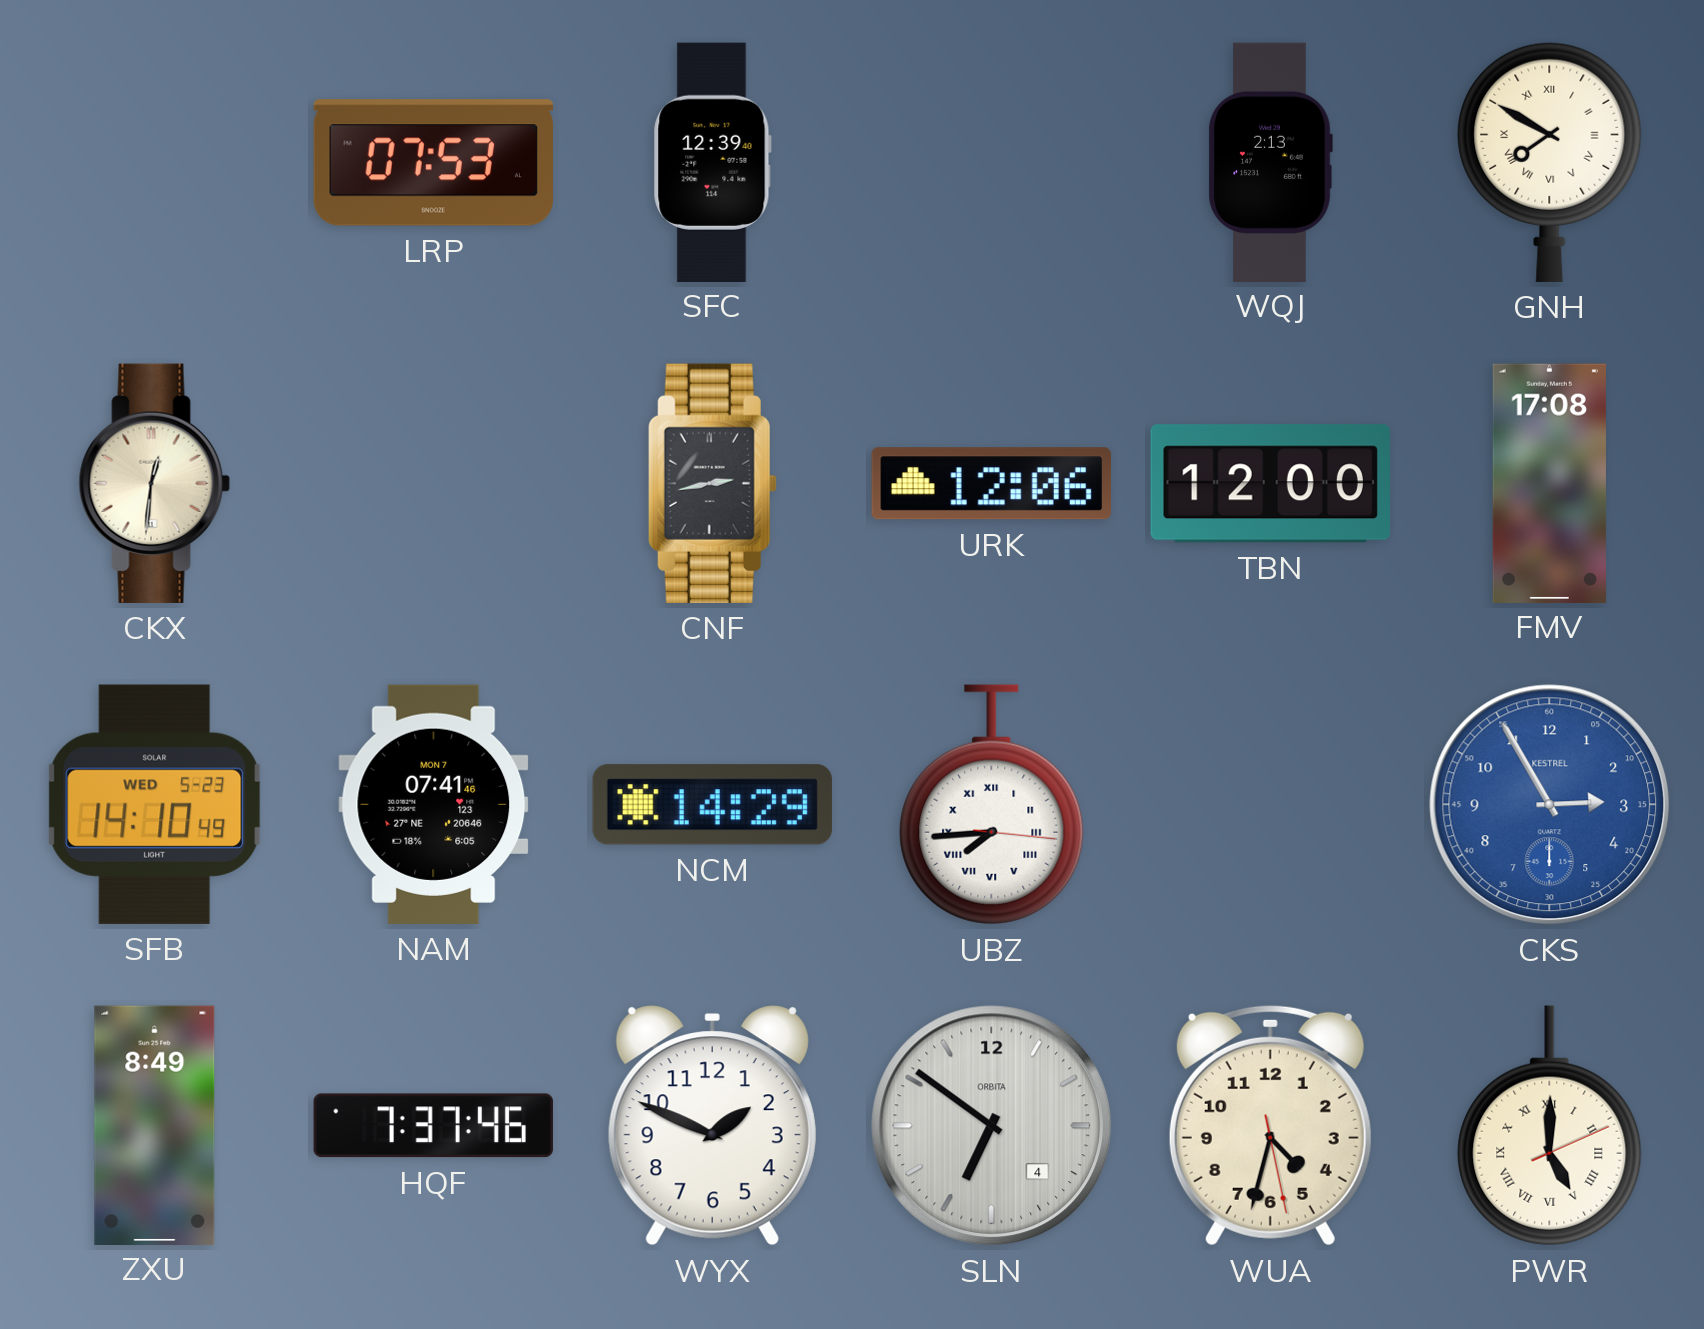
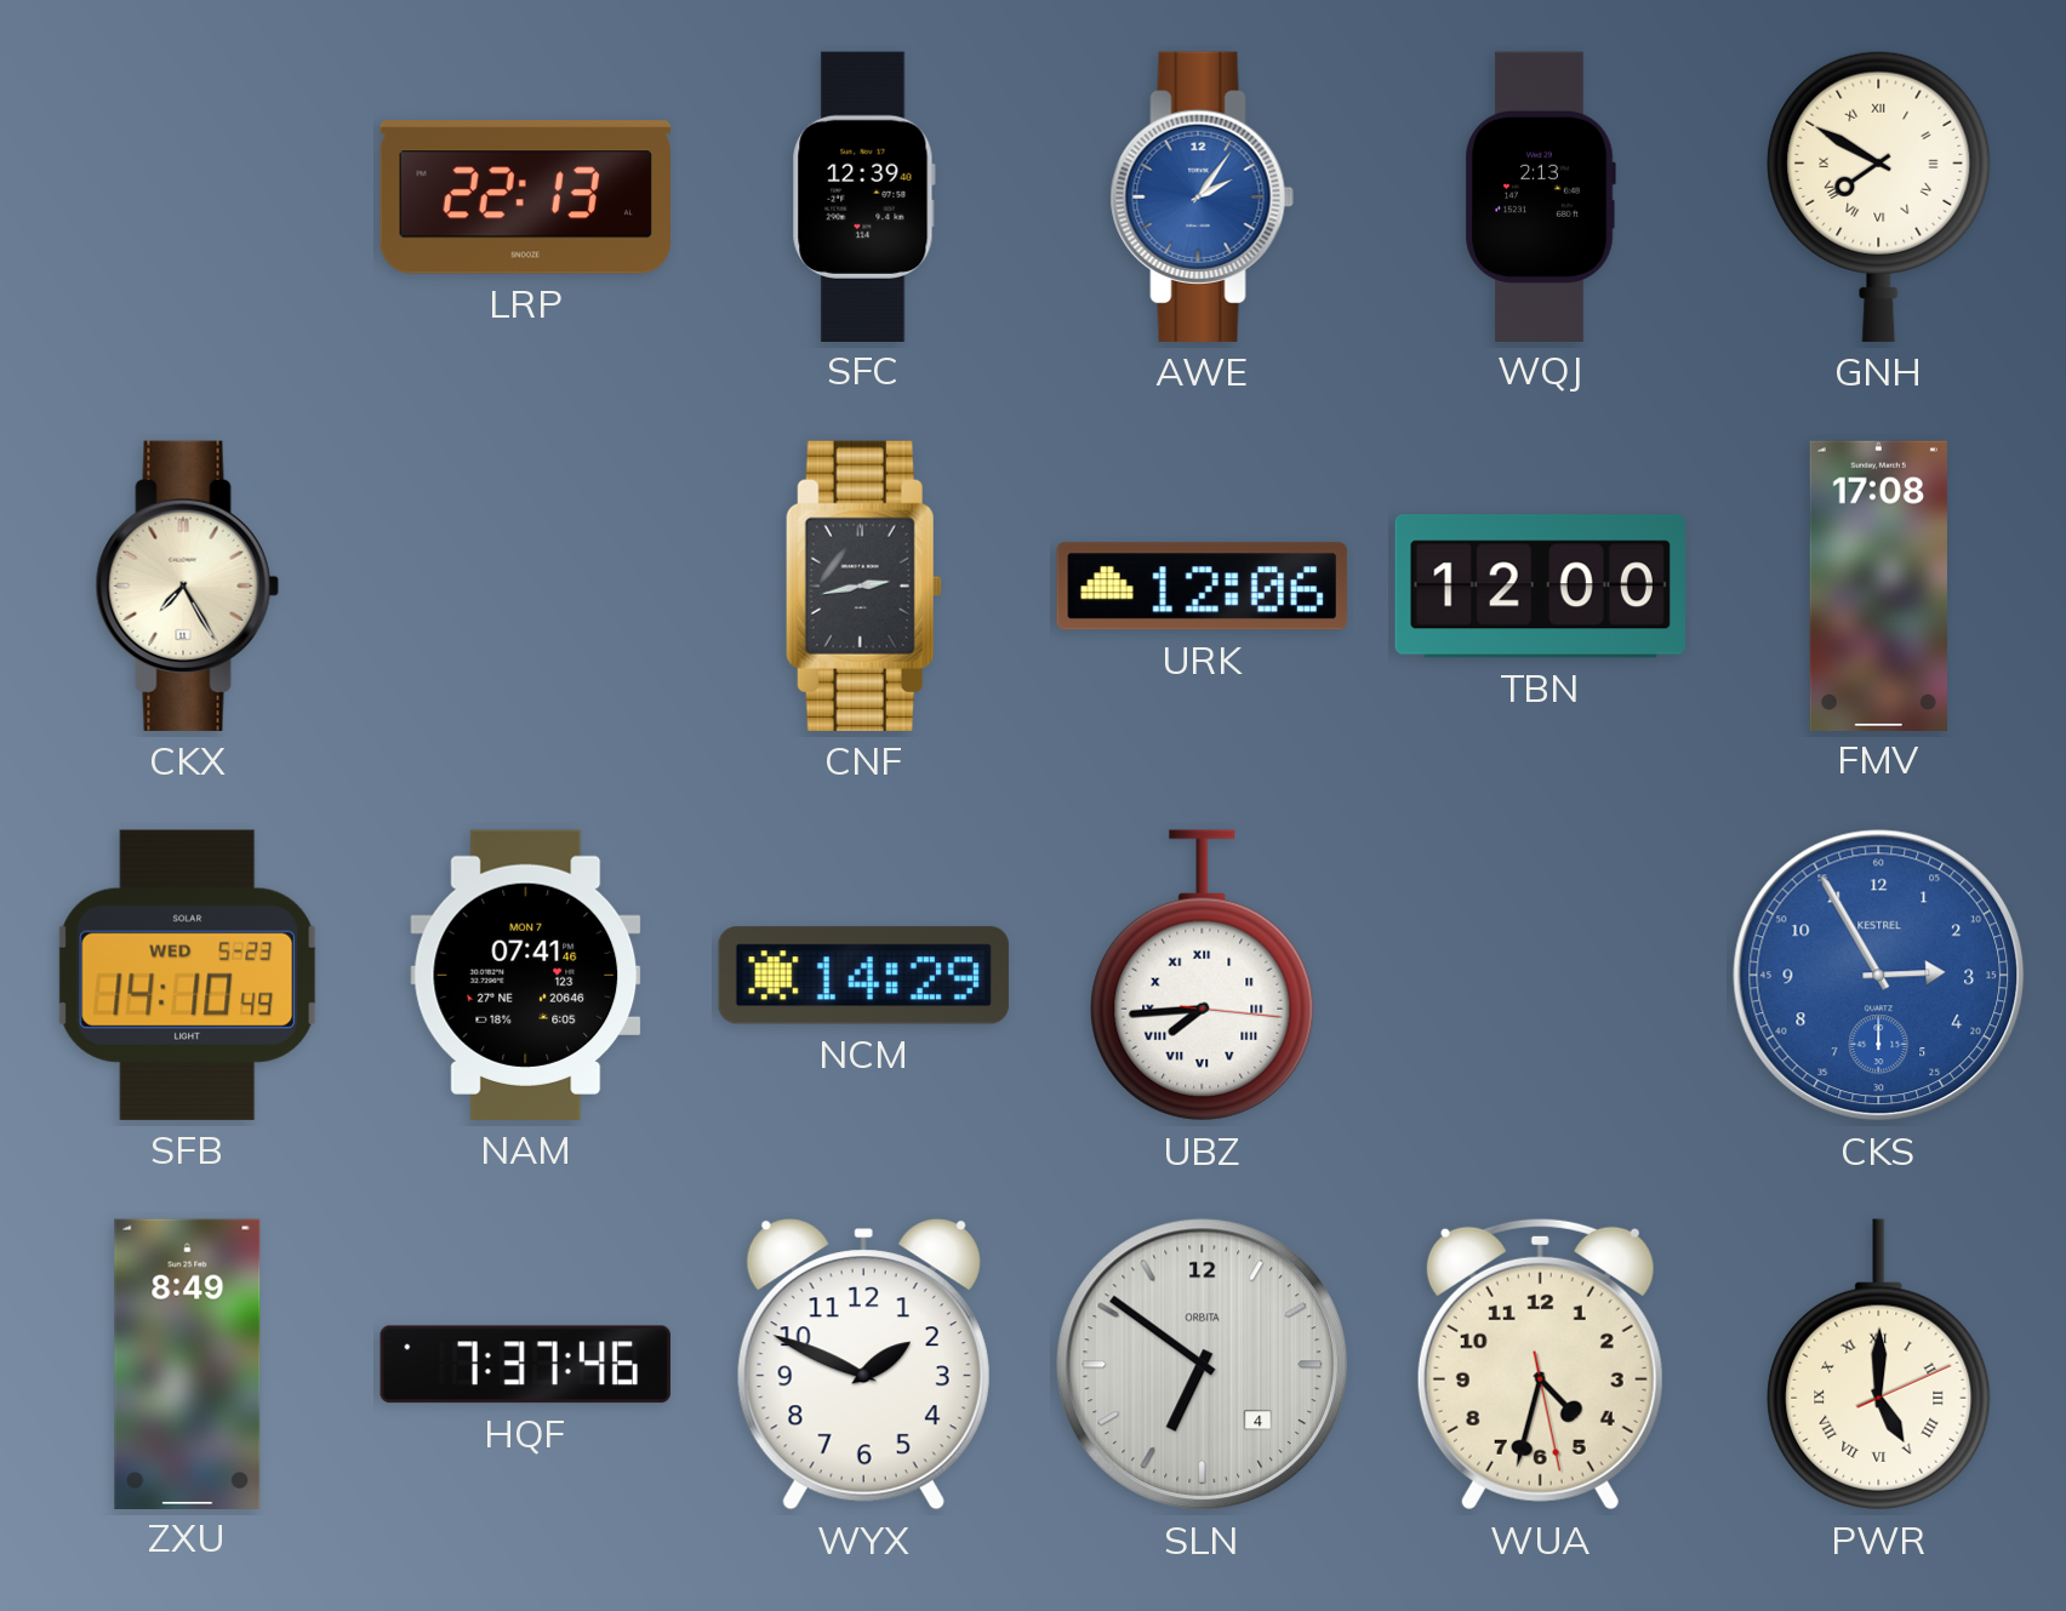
LRP: 07:53 -> 22:13
AWE: none -> 2:06
CKX: 12:31 -> 7:25
